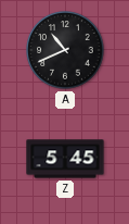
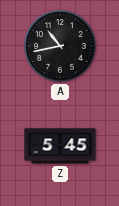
A: 10:41 -> 10:43
